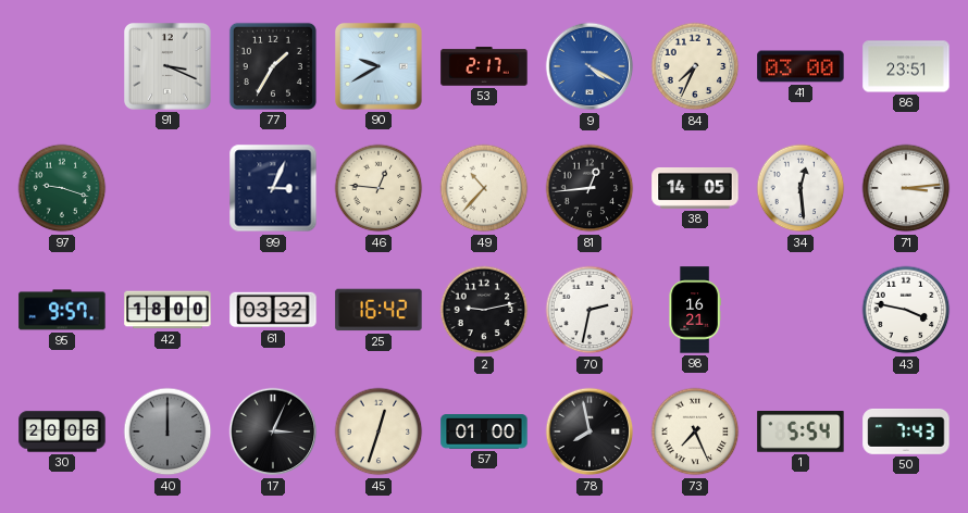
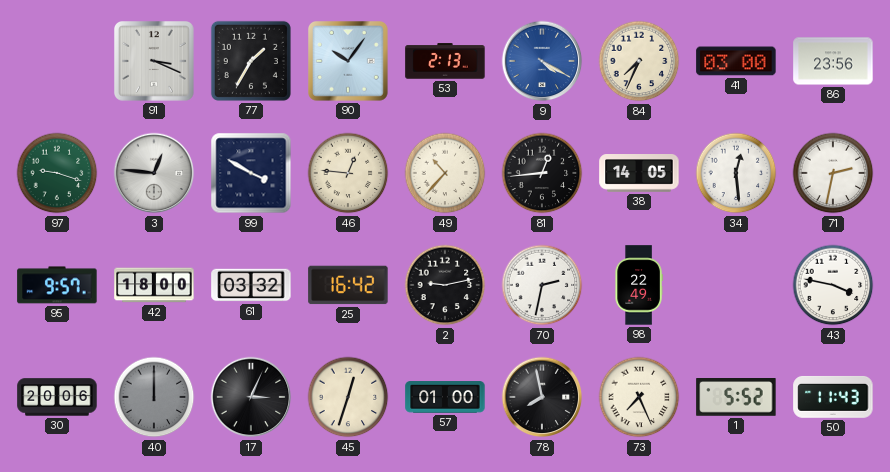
90: 9:40 -> 10:06
53: 2:17 -> 2:13
86: 23:51 -> 23:56
3: none -> 12:46
99: 3:04 -> 3:50
71: 3:14 -> 2:32
98: 16:21 -> 22:49
1: 5:54 -> 5:52
50: 7:43 -> 11:43
